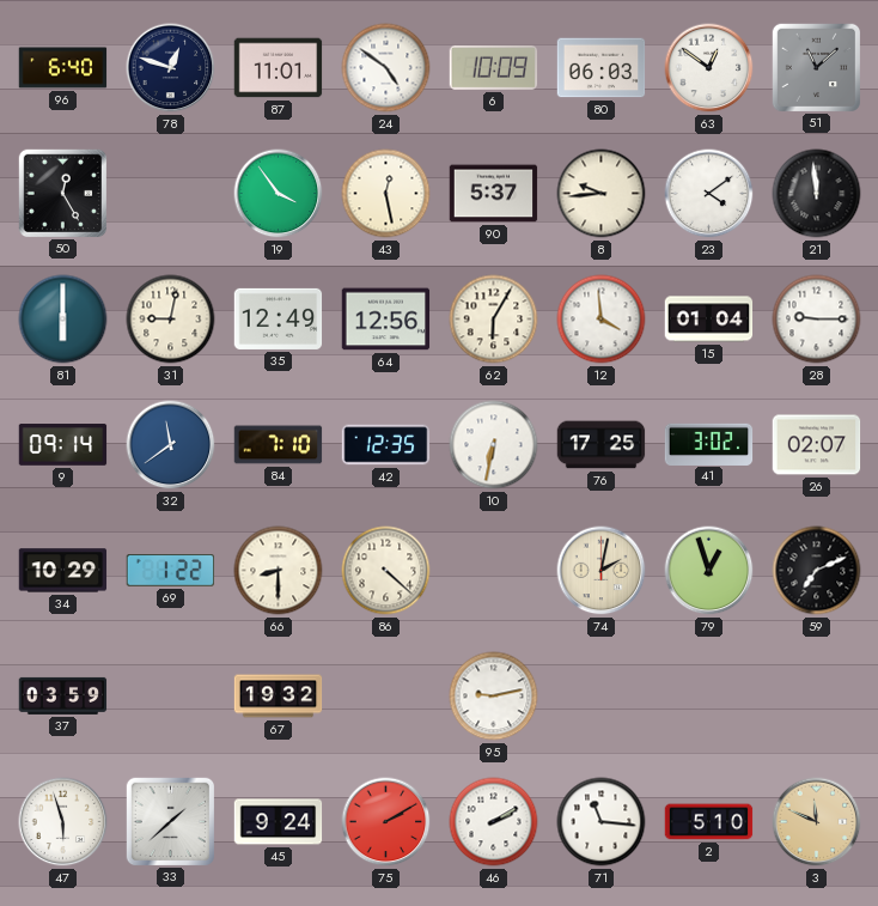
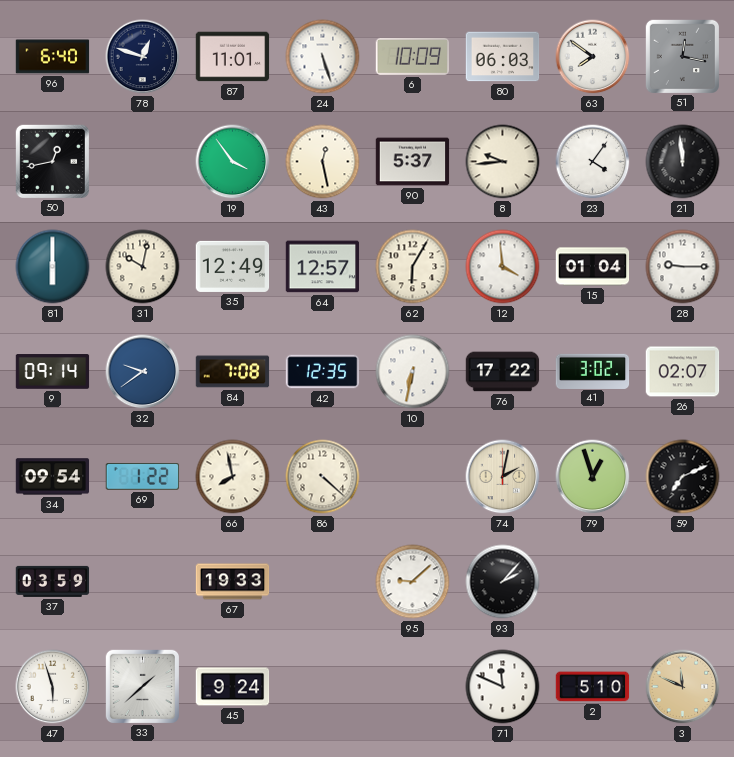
24: 4:51 -> 5:27
63: 12:51 -> 7:51
51: 11:08 -> 12:17
50: 12:25 -> 12:43
23: 4:09 -> 4:06
31: 9:02 -> 10:02
64: 12:56 -> 12:57
32: 11:39 -> 9:39
84: 7:10 -> 7:08
76: 17:25 -> 17:22
34: 10:29 -> 09:54
66: 8:30 -> 7:58
67: 19:32 -> 19:33
95: 9:13 -> 9:08
93: none -> 2:07
75: 2:10 -> none
46: 2:10 -> none
71: 11:16 -> 11:49
